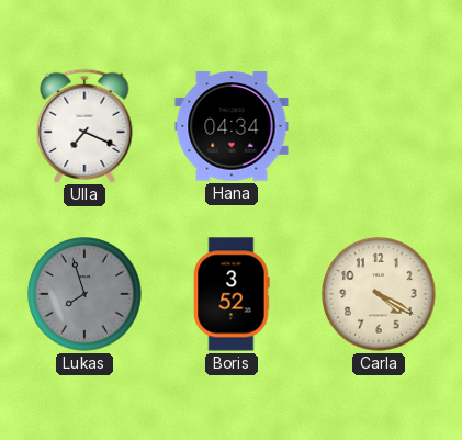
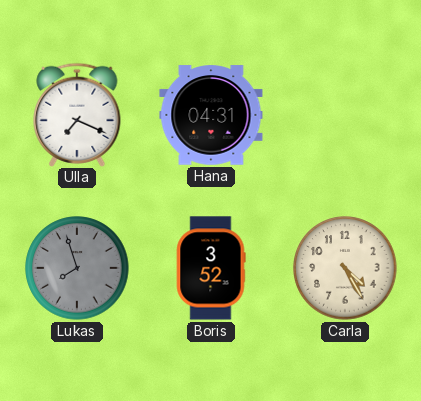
Hana: 04:34 -> 04:31
Carla: 4:20 -> 4:25
